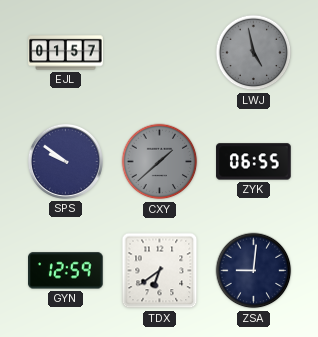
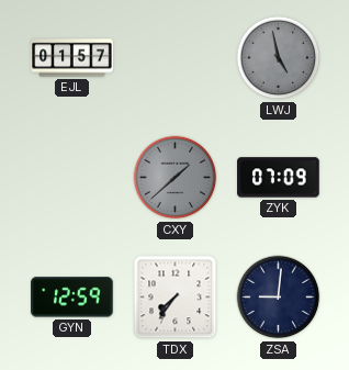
SPS: 9:51 -> none
ZYK: 06:55 -> 07:09
TDX: 6:39 -> 7:36
